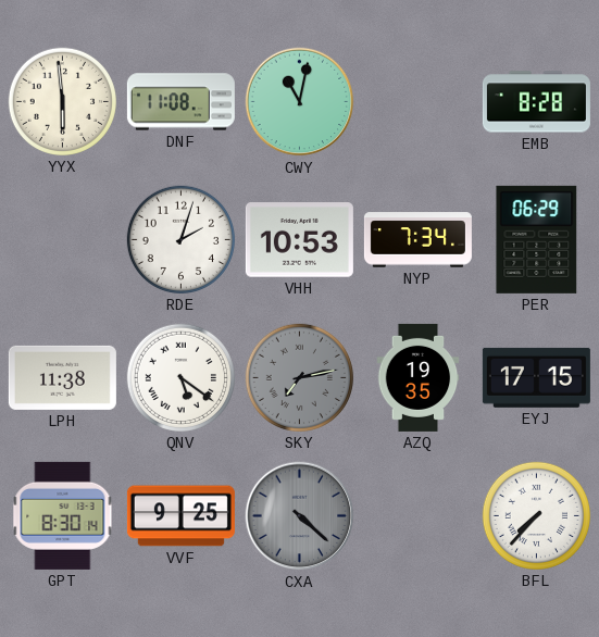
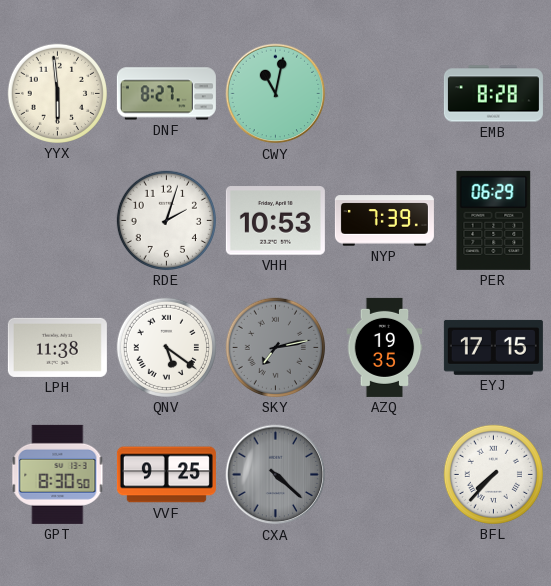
DNF: 11:08 -> 8:27
NYP: 7:34 -> 7:39
GPT: 8:30:14 -> 8:30:50
